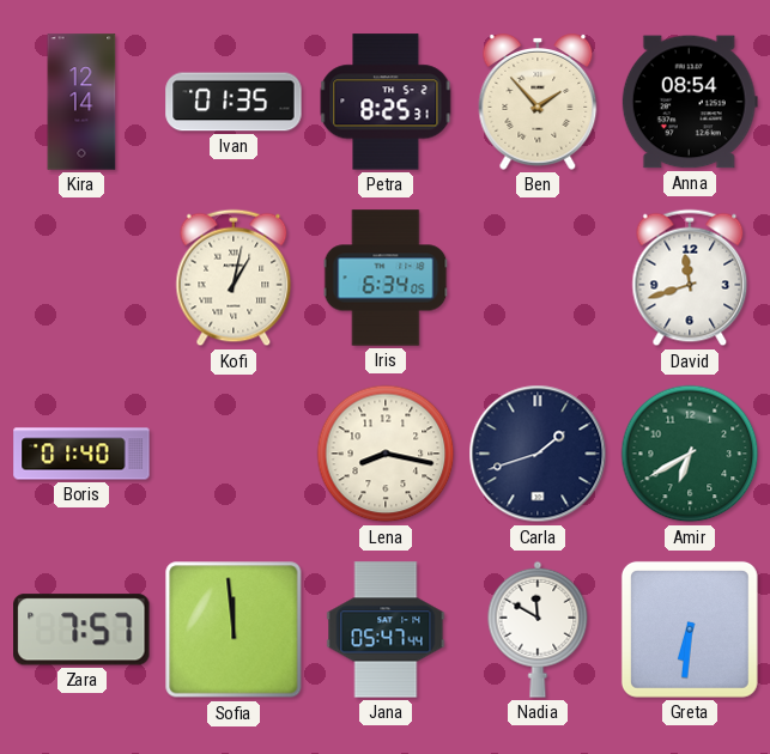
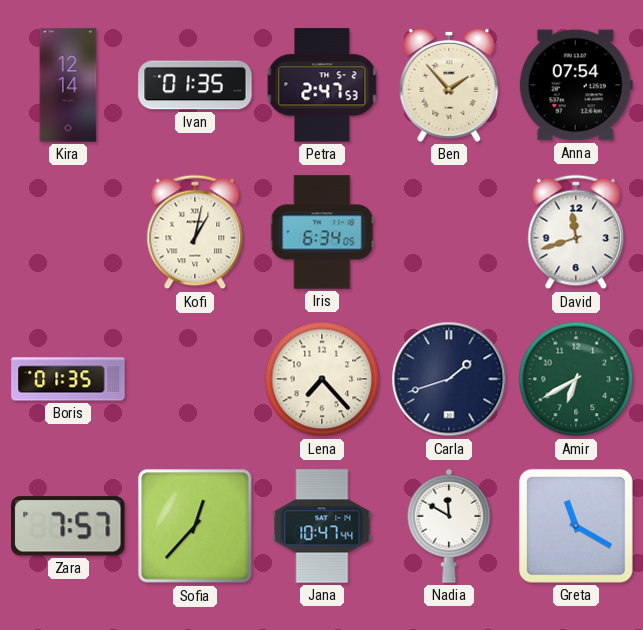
Petra: 8:25 -> 2:47
Anna: 08:54 -> 07:54
Boris: 01:40 -> 01:35
Lena: 8:17 -> 7:23
Sofia: 11:59 -> 12:37
Jana: 05:47 -> 10:47
Greta: 6:31 -> 11:20
